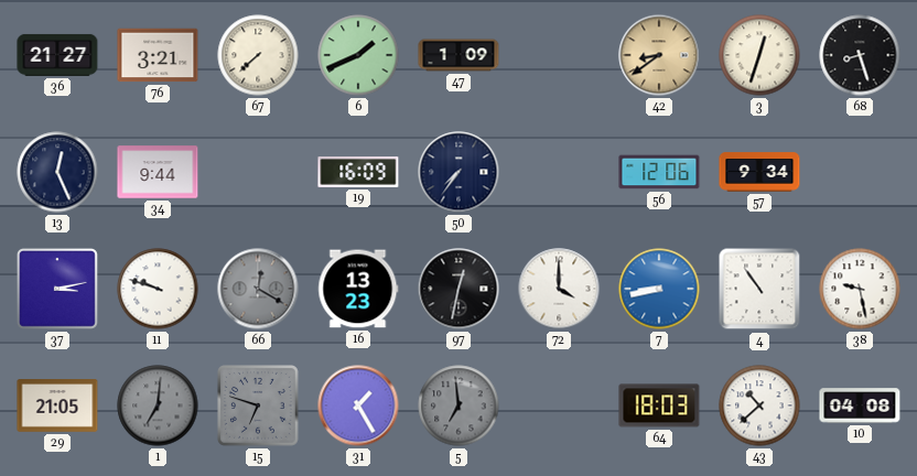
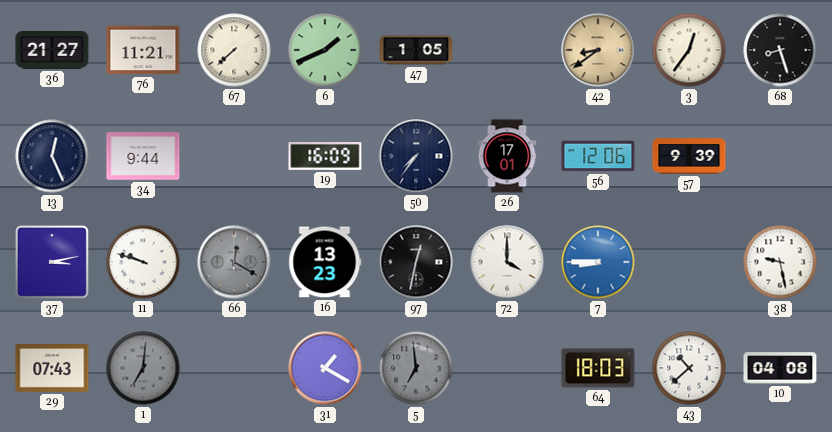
76: 3:21 -> 11:21
47: 1:09 -> 1:05
3: 12:33 -> 12:36
26: none -> 17:01
57: 9:34 -> 9:39
7: 8:43 -> 8:45
4: 10:54 -> none
29: 21:05 -> 07:43
15: 6:48 -> none
31: 1:25 -> 1:20
